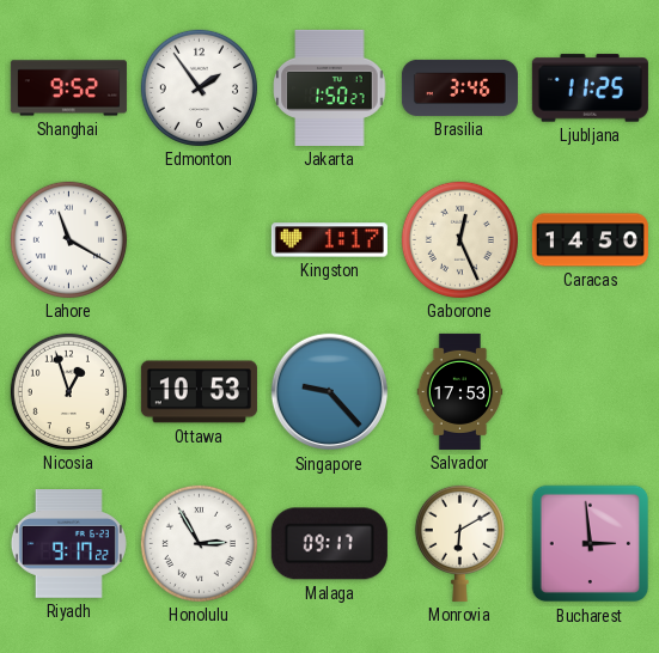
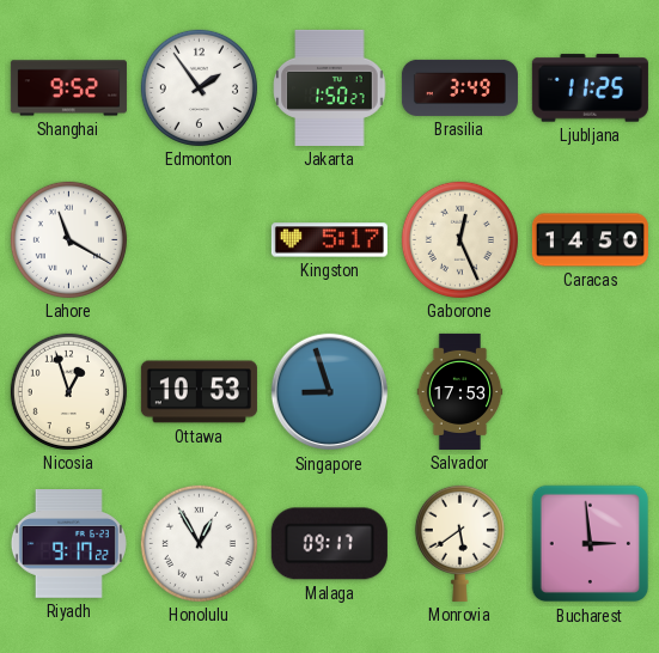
Brasilia: 3:46 -> 3:49
Kingston: 1:17 -> 5:17
Singapore: 9:23 -> 8:57
Honolulu: 2:55 -> 12:55
Monrovia: 6:10 -> 5:39
